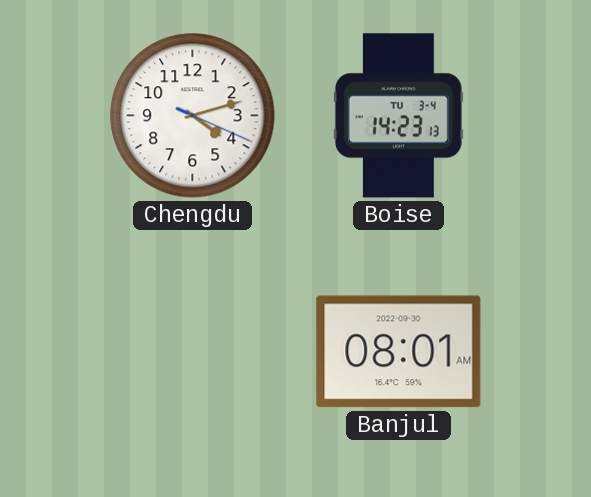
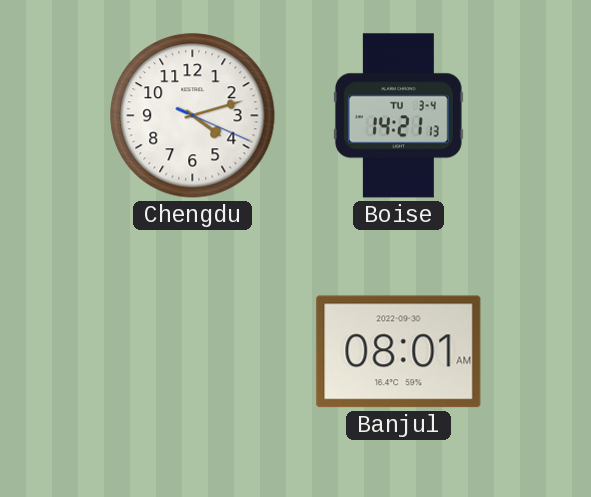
Boise: 14:23 -> 14:21
